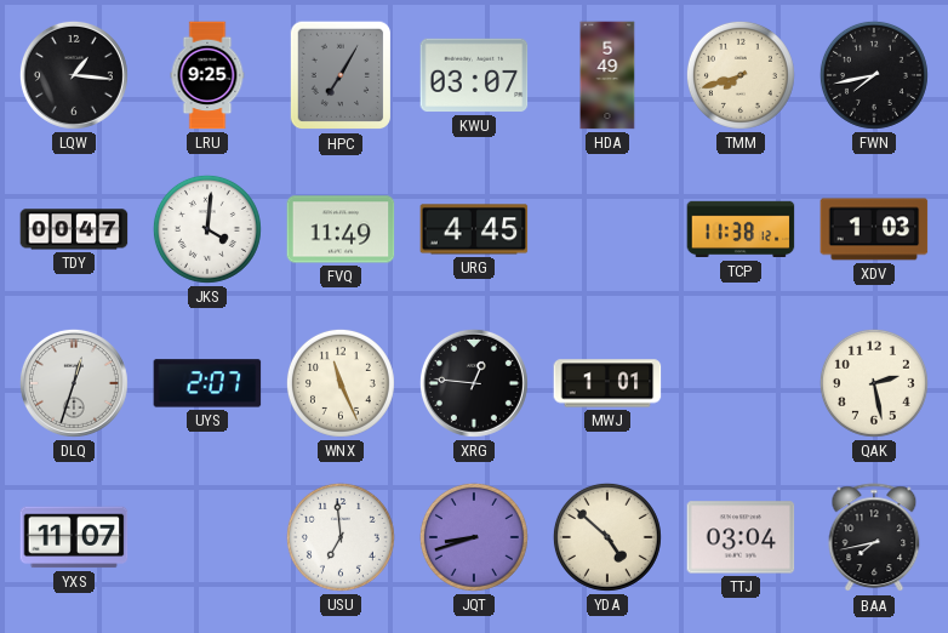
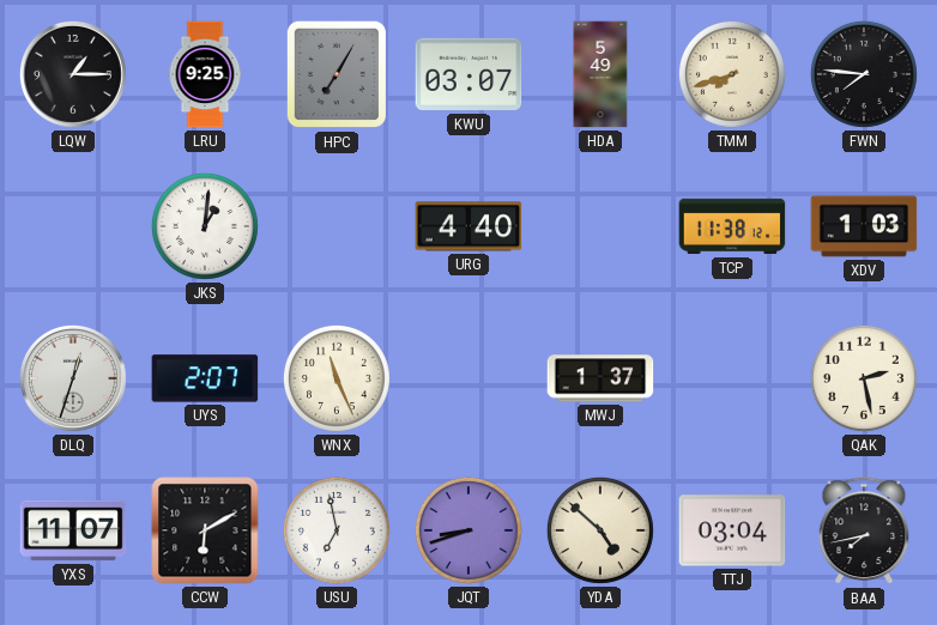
LQW: 1:16 -> 1:15
FWN: 7:43 -> 7:46
TDY: 00:47 -> none
JKS: 4:01 -> 1:01
FVQ: 11:49 -> none
URG: 4:45 -> 4:40
XRG: 12:46 -> none
MWJ: 1:01 -> 1:37
CCW: none -> 6:10
USU: 6:59 -> 6:58
